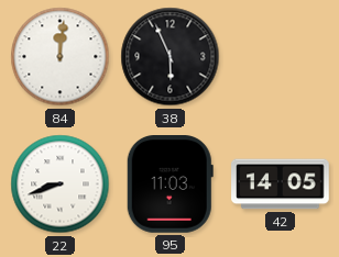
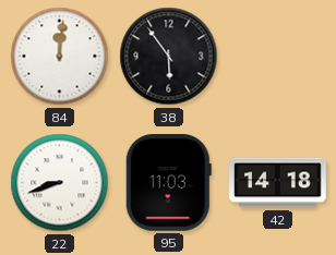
38: 5:56 -> 5:54
42: 14:05 -> 14:18
